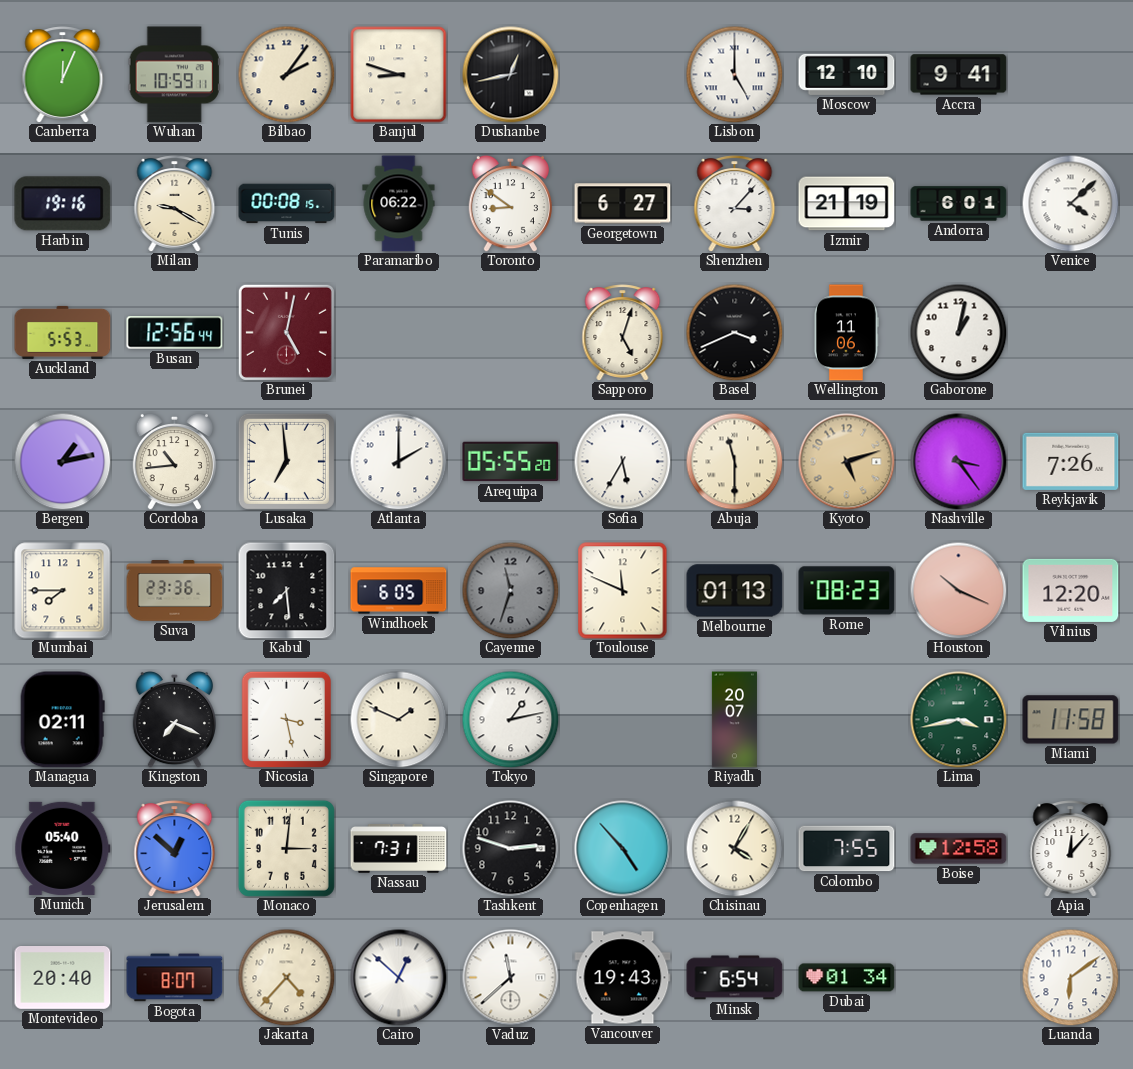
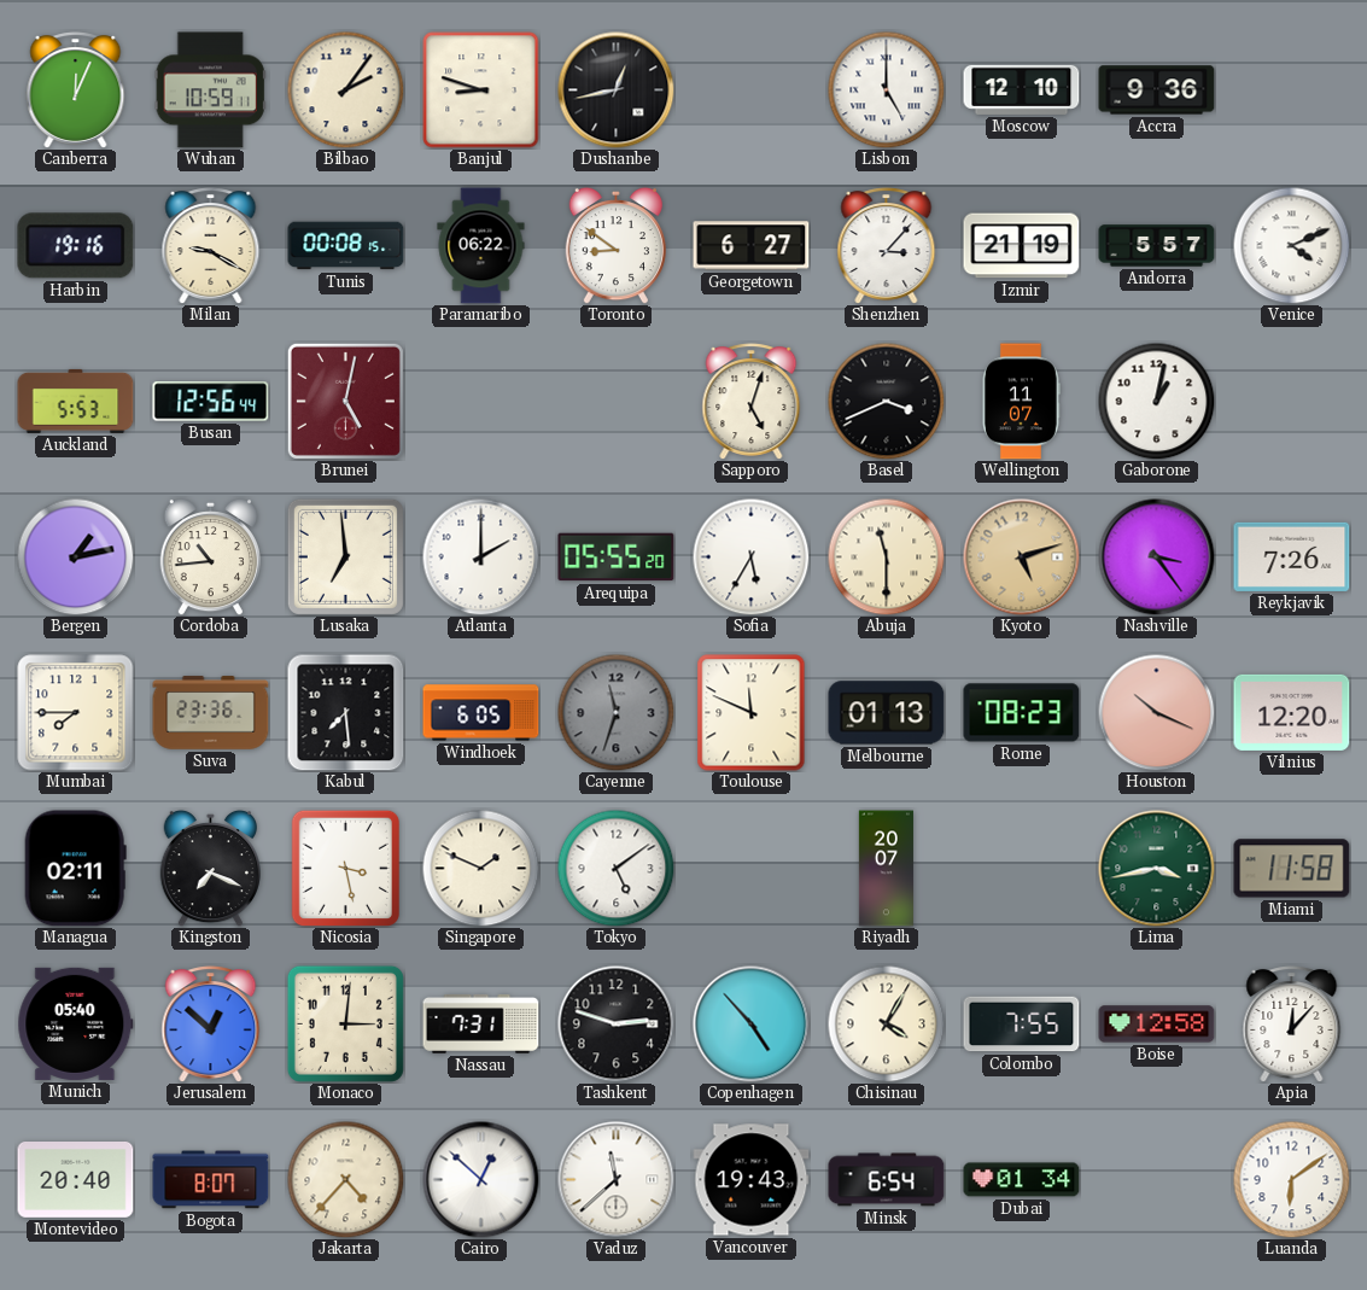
Accra: 9:41 -> 9:36
Andorra: 6:01 -> 5:57
Venice: 4:08 -> 4:11
Wellington: 11:06 -> 11:07
Tokyo: 1:13 -> 5:09
